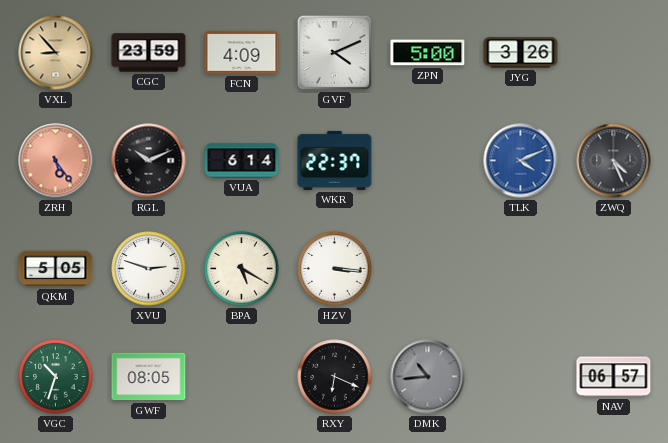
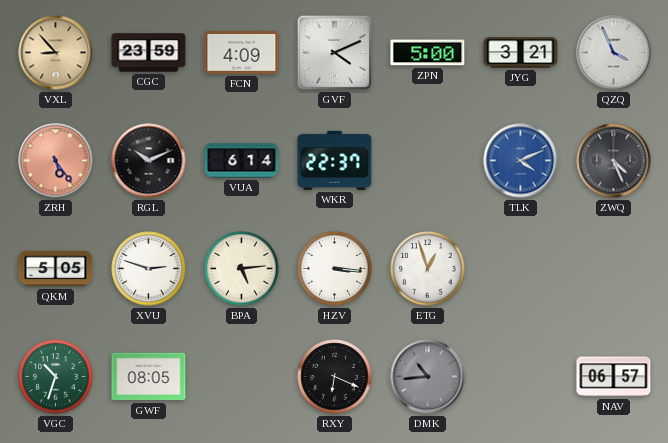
JYG: 3:26 -> 3:21
QZQ: none -> 3:56
BPA: 5:20 -> 5:14
ETG: none -> 12:57
